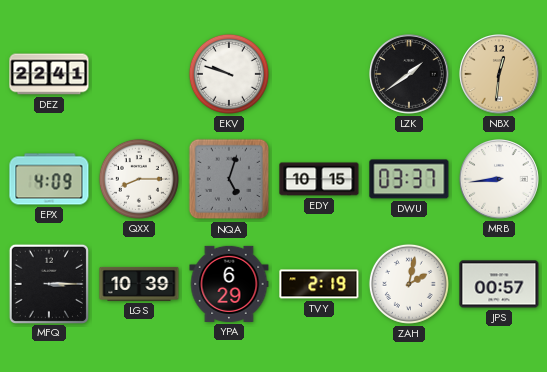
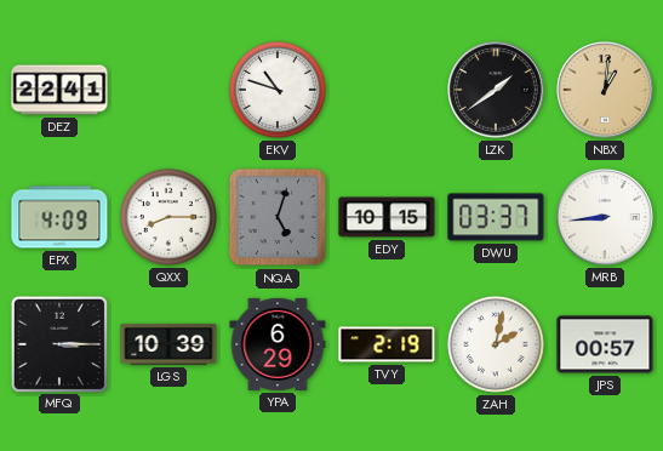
EKV: 9:48 -> 10:48
NBX: 12:31 -> 1:01
